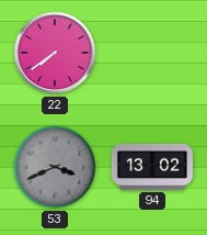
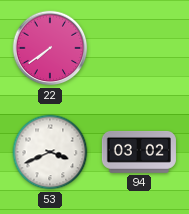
53 dial: grey -> white
94: 13:02 -> 03:02
